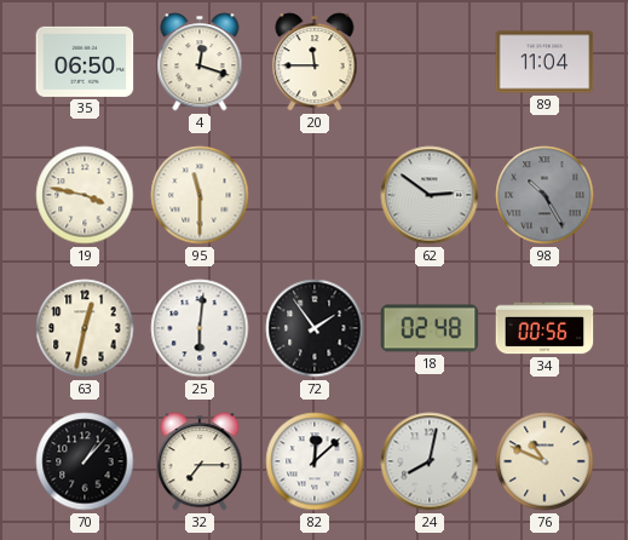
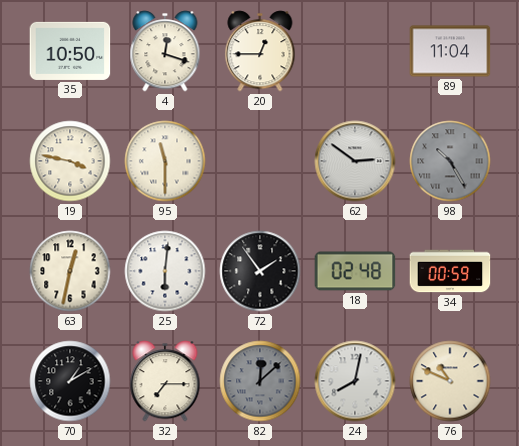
35: 06:50 -> 10:50
20: 11:45 -> 12:45
34: 00:56 -> 00:59
70: 1:07 -> 1:10
82 dial: white -> grey
